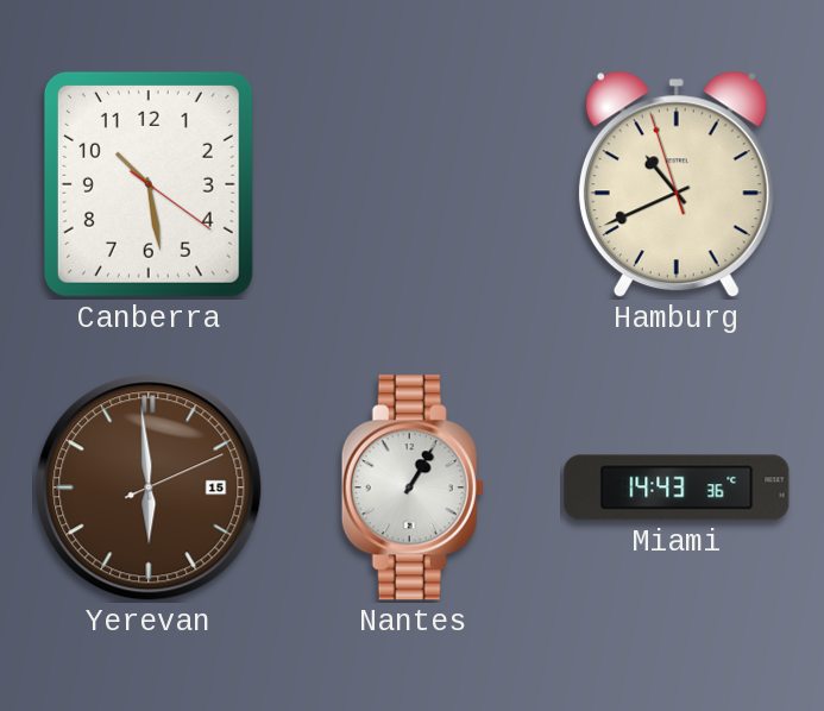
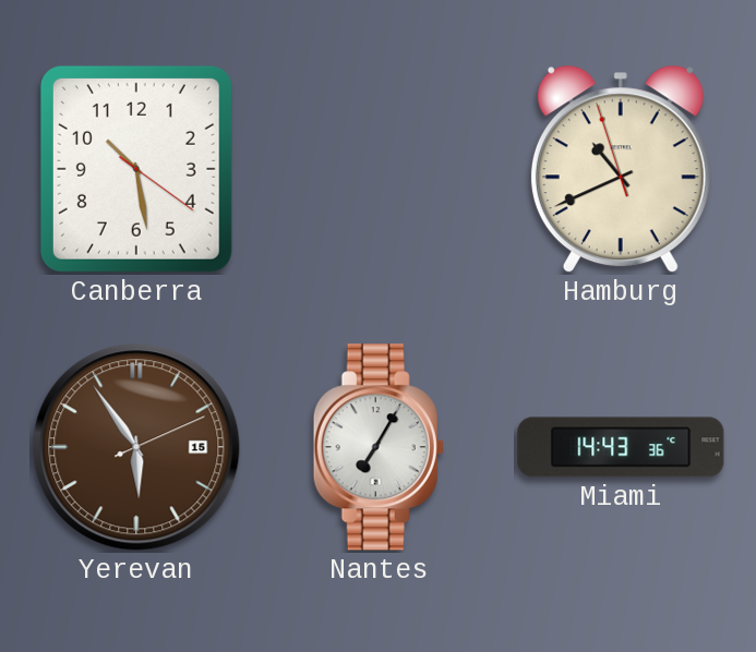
Yerevan: 5:59 -> 5:54
Nantes: 1:05 -> 7:05
